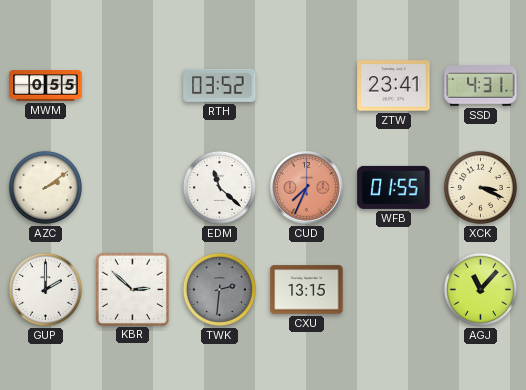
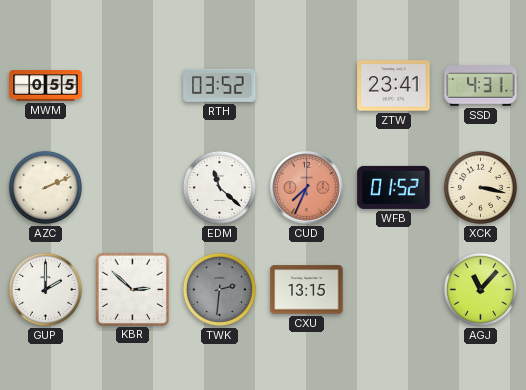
AZC: 2:09 -> 2:11
WFB: 01:55 -> 01:52
XCK: 3:19 -> 3:17
